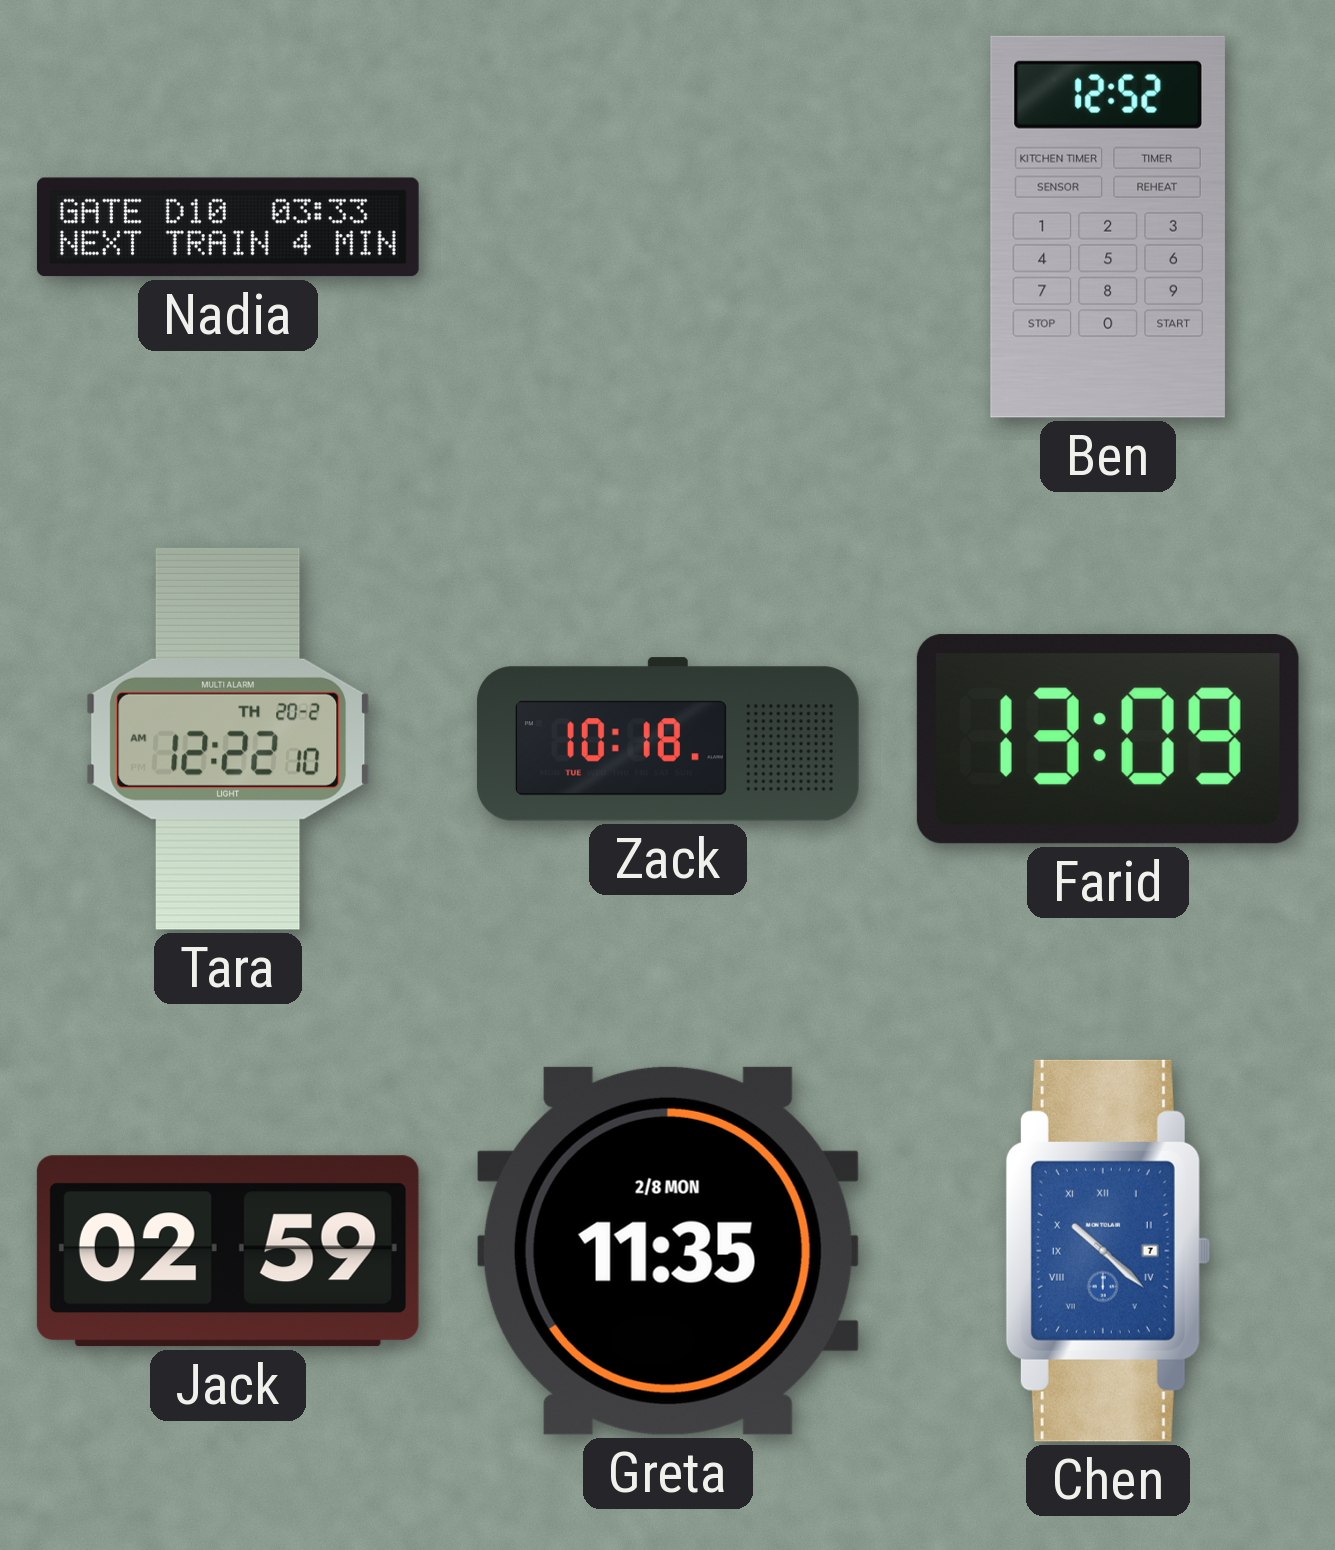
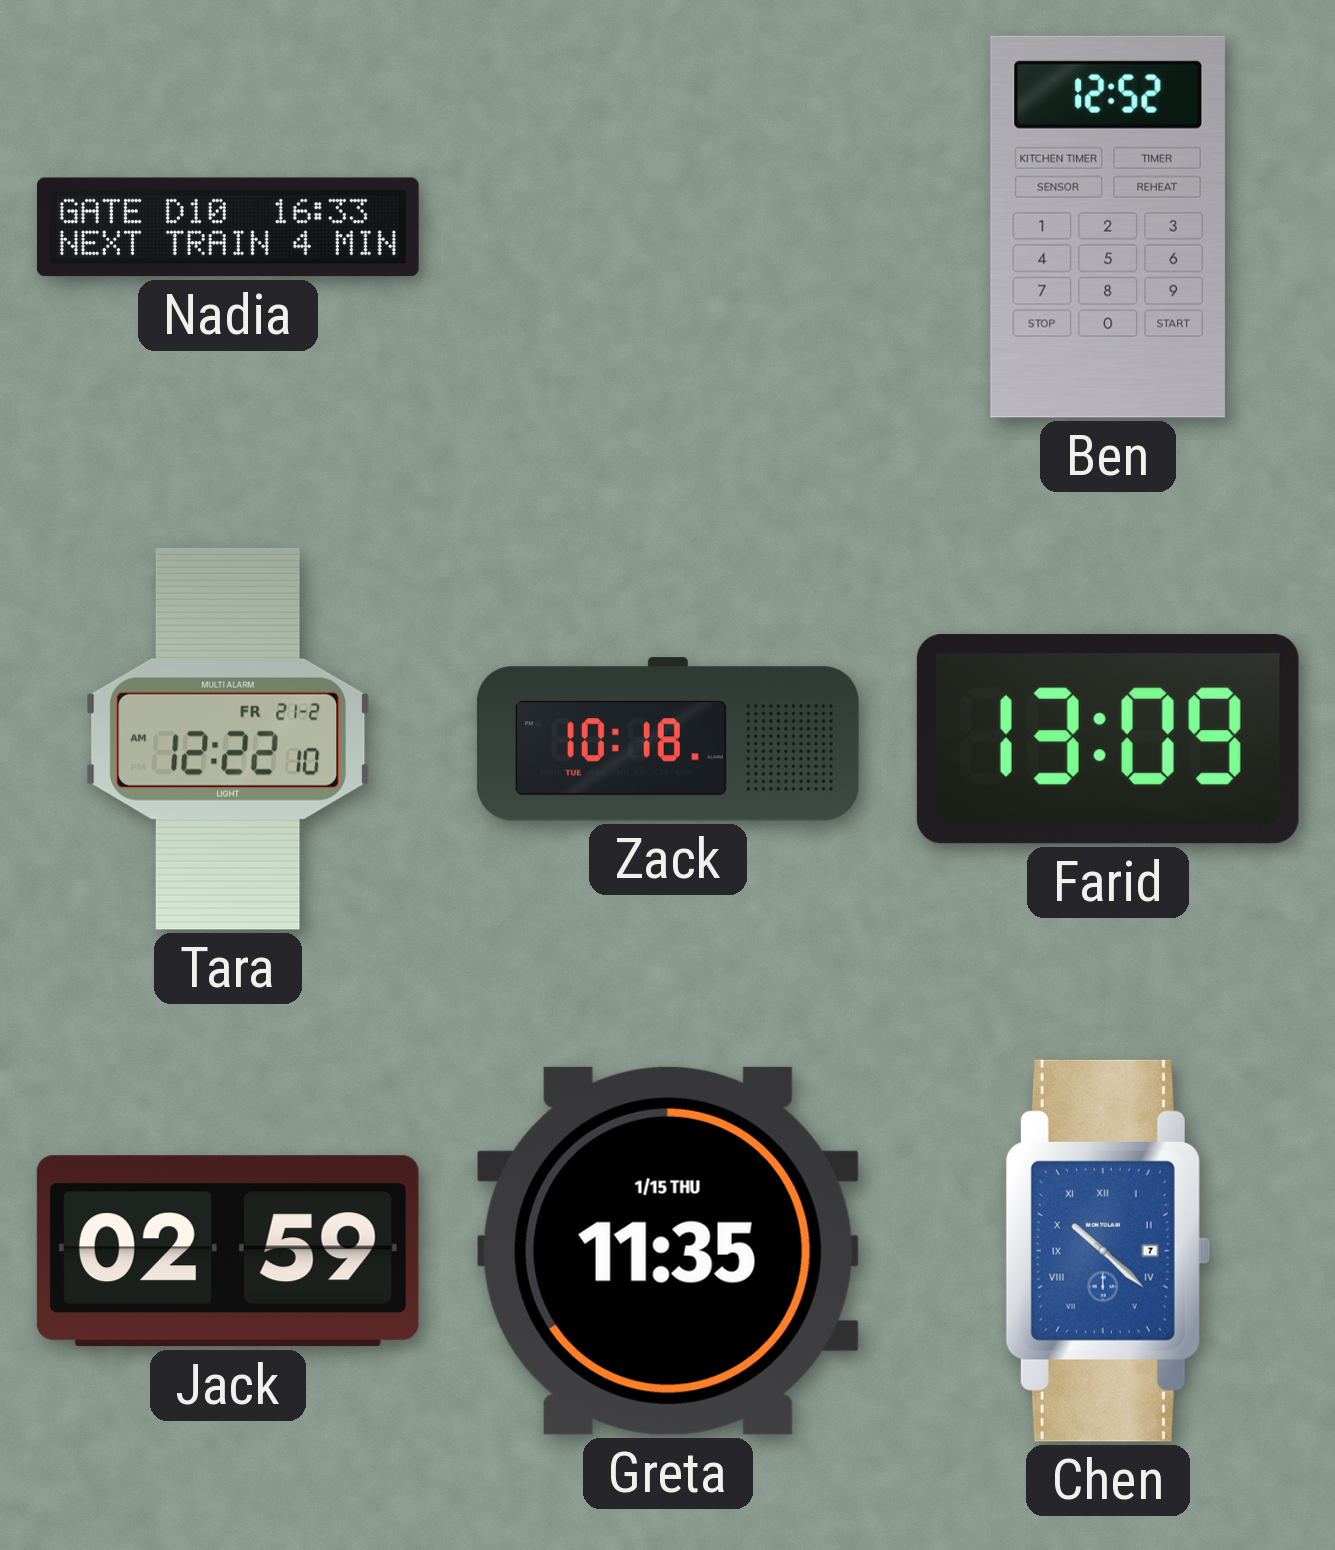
Nadia: 03:33 -> 16:33
Tara date: TH 20-2 -> FR 21-2
Greta date: 2/8 MON -> 1/15 THU
